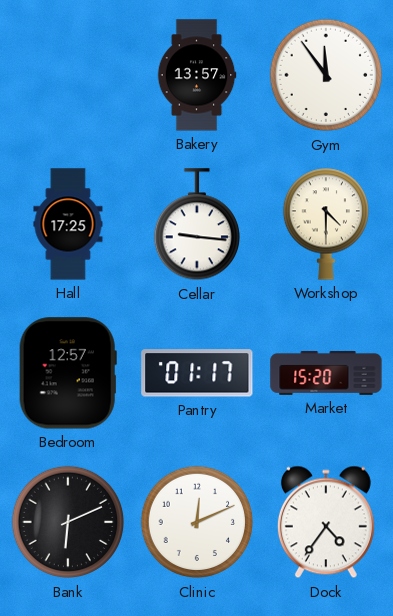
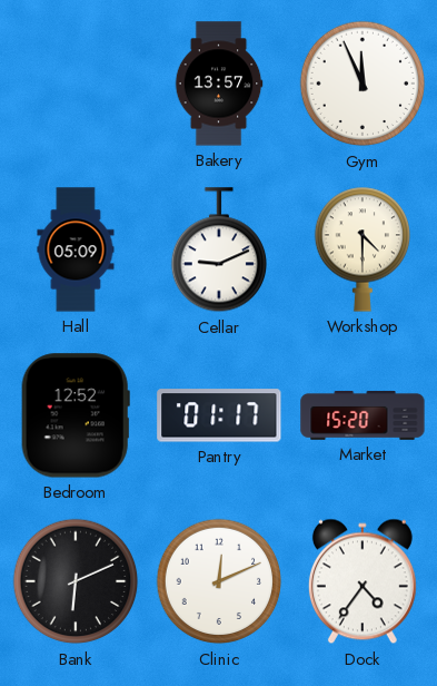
Gym: 11:54 -> 11:56
Hall: 17:25 -> 05:09
Cellar: 9:16 -> 9:11
Bedroom: 12:57 -> 12:52
